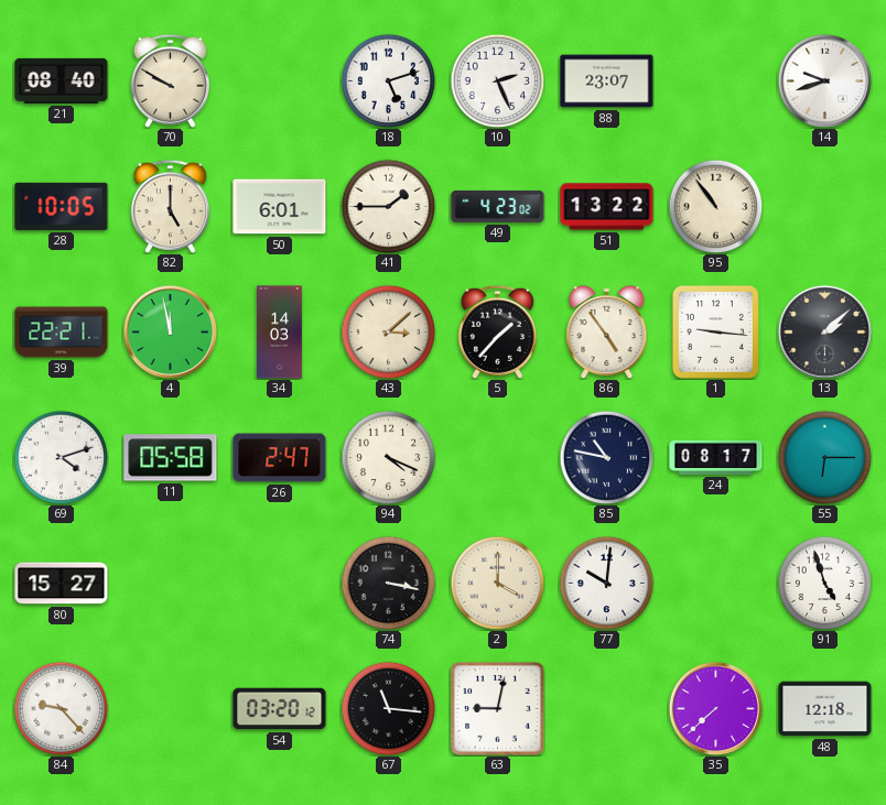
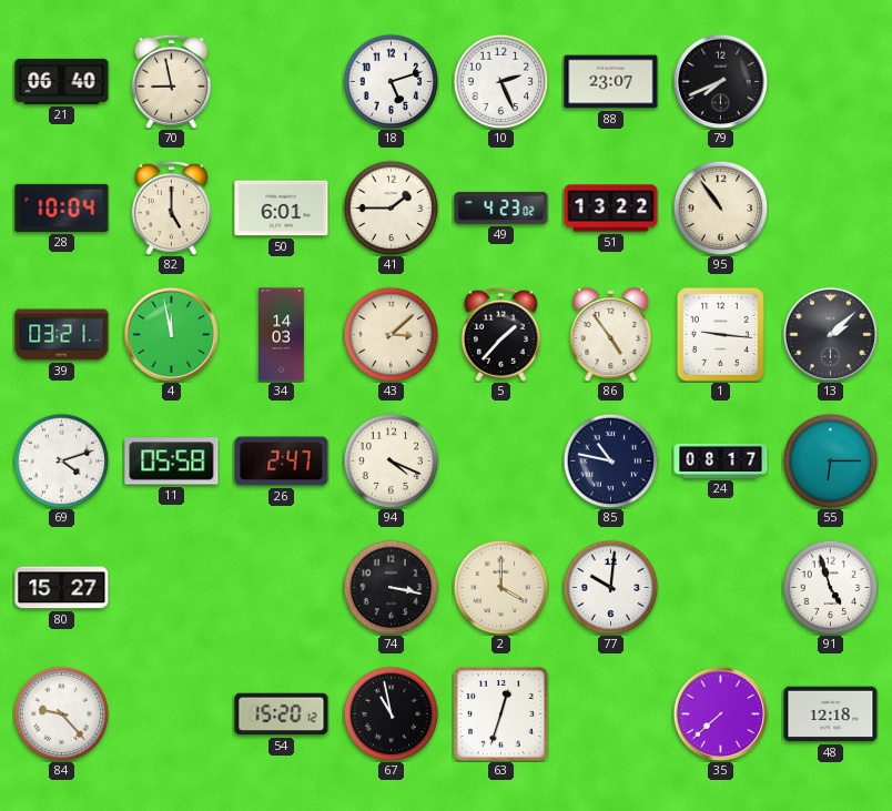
21: 08:40 -> 06:40
70: 9:50 -> 8:58
79: none -> 7:41
14: 9:42 -> none
28: 10:05 -> 10:04
39: 22:21 -> 03:21
54: 03:20 -> 15:20
67: 11:16 -> 10:58
63: 9:02 -> 12:33
